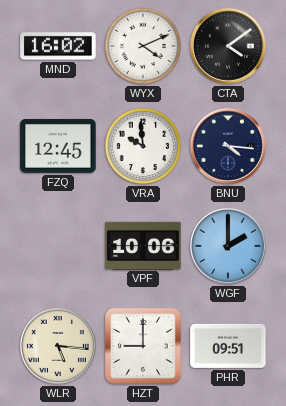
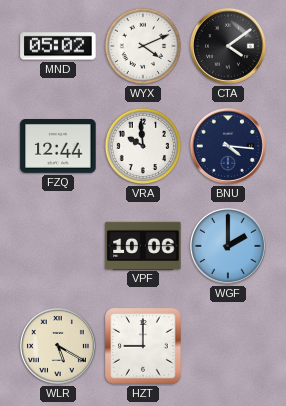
MND: 16:02 -> 05:02
FZQ: 12:45 -> 12:44
WLR: 5:16 -> 5:20
PHR: 09:51 -> none
